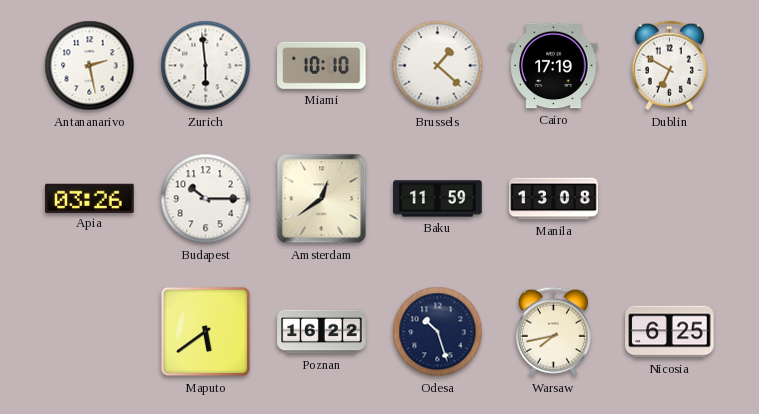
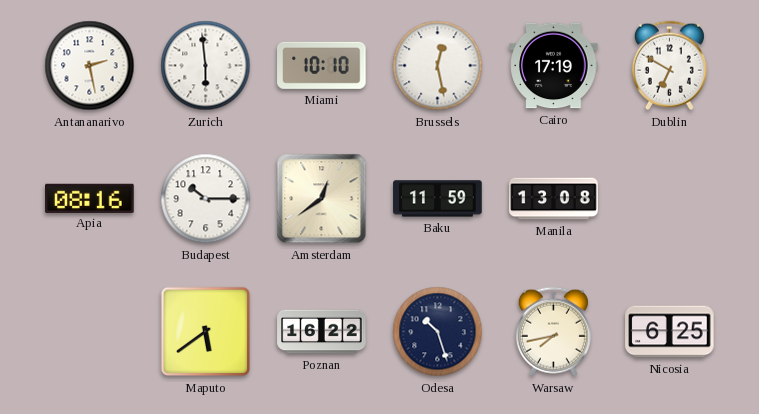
Brussels: 1:22 -> 12:28
Apia: 03:26 -> 08:16
